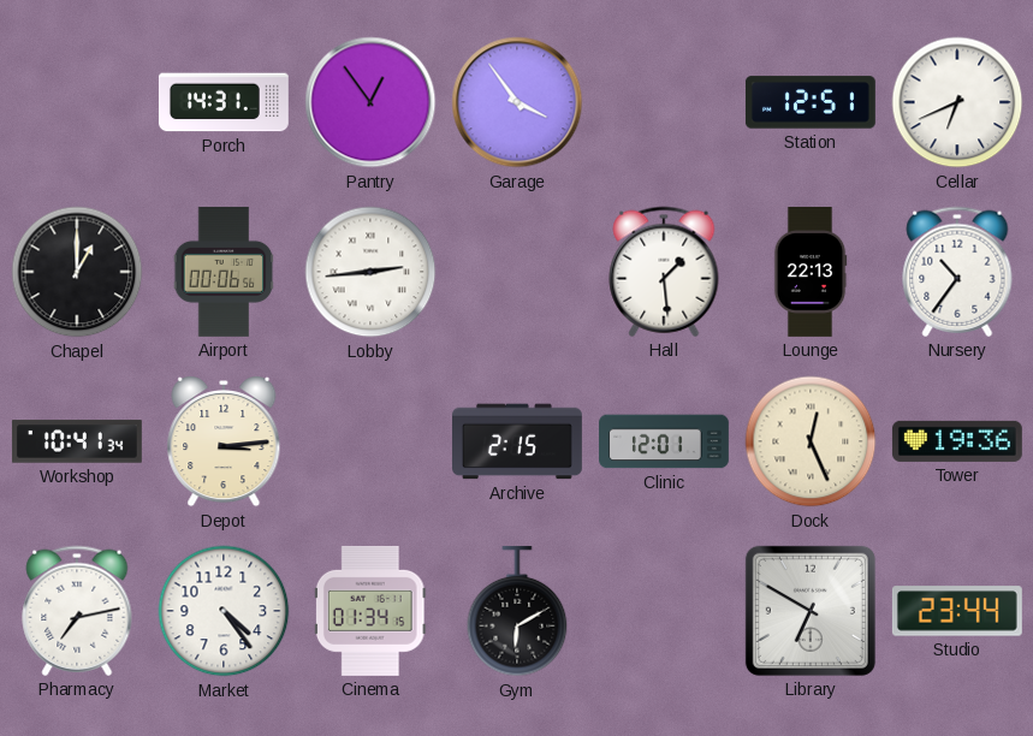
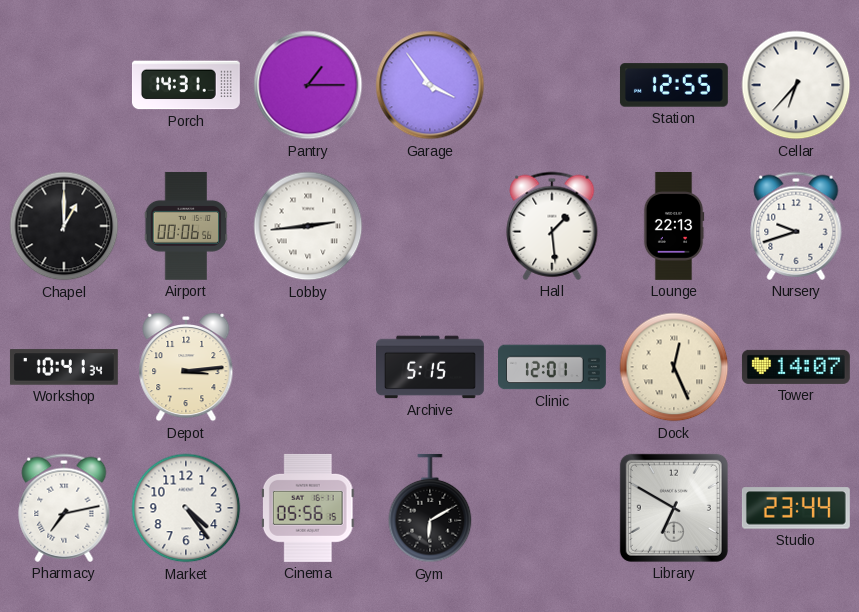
Pantry: 12:54 -> 1:15
Station: 12:51 -> 12:55
Cellar: 6:41 -> 6:37
Nursery: 10:36 -> 9:42
Archive: 2:15 -> 5:15
Tower: 19:36 -> 14:07
Cinema: 01:34 -> 05:56
